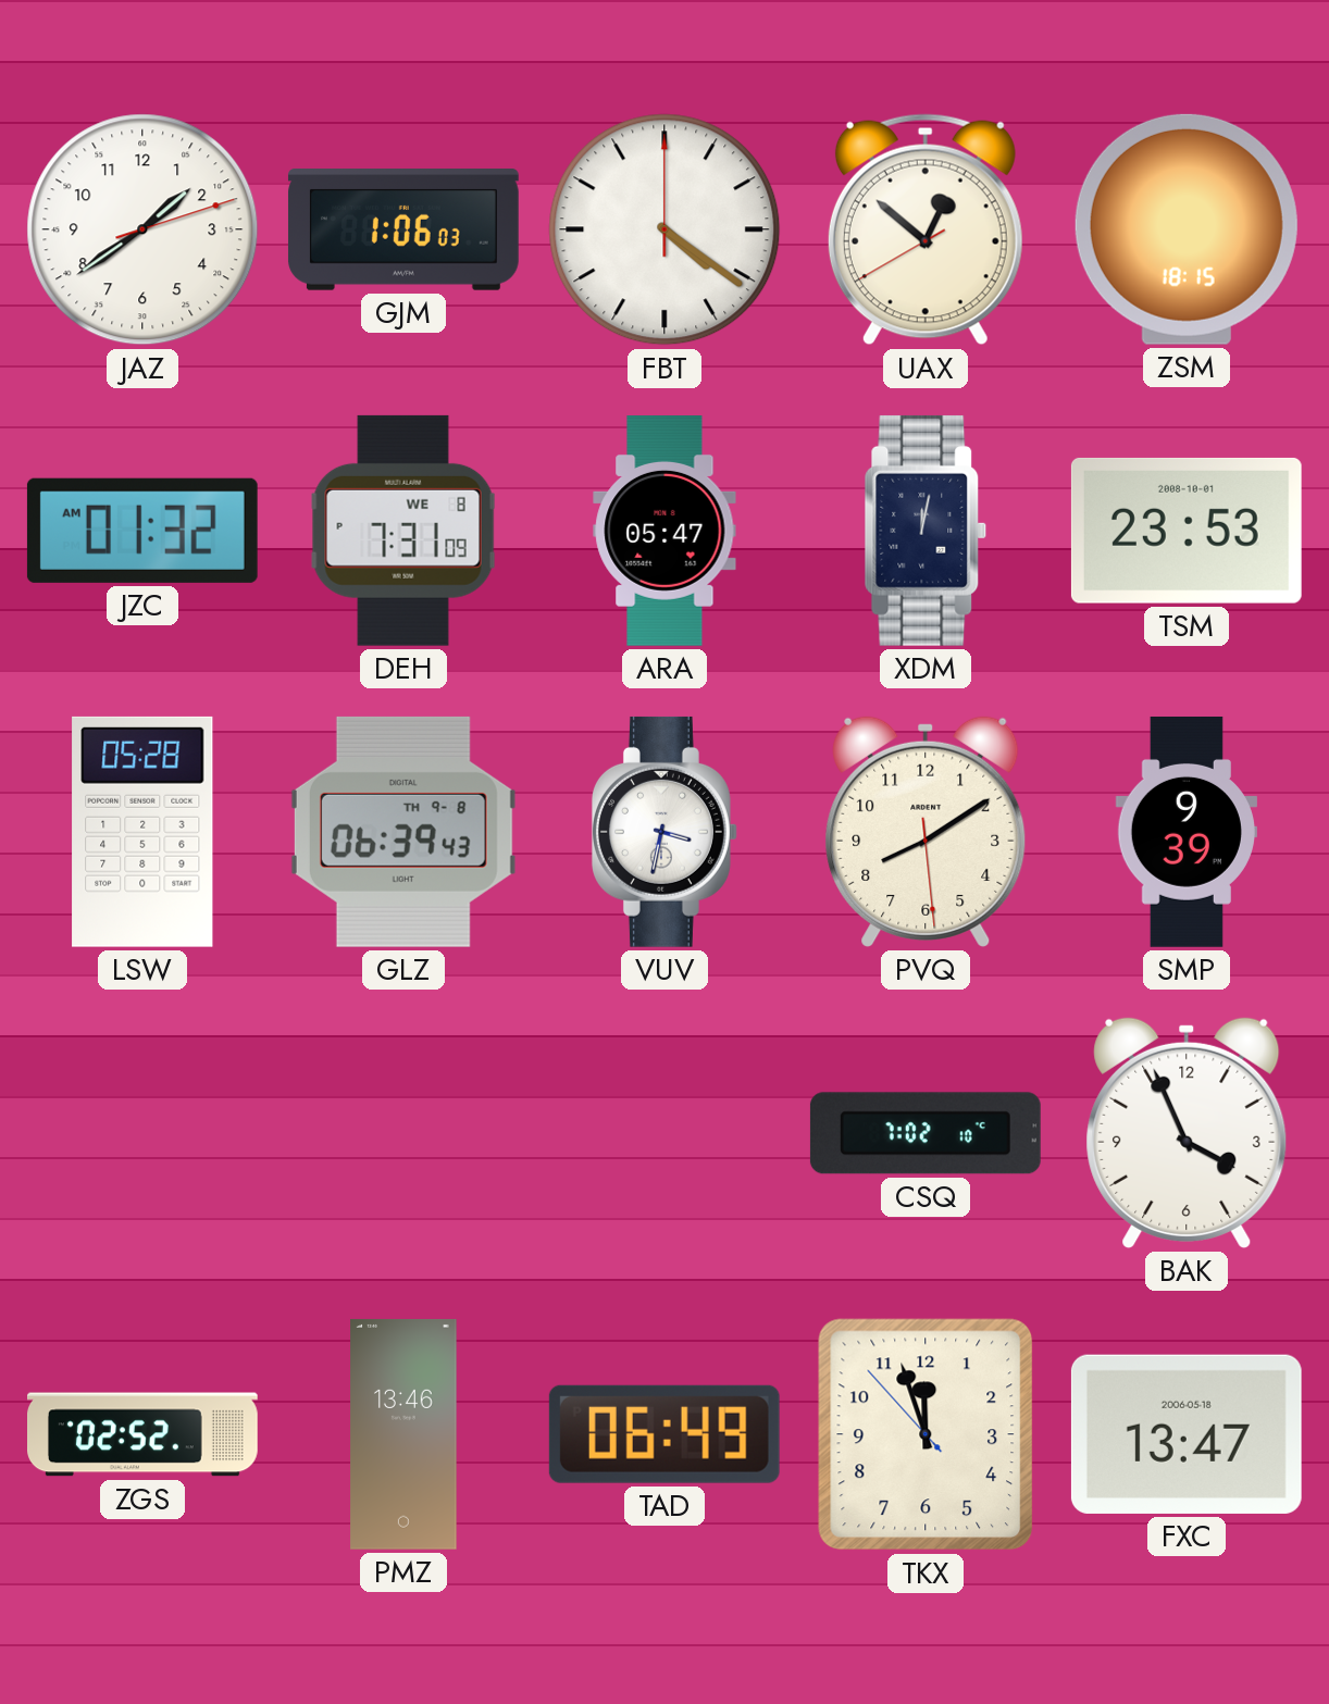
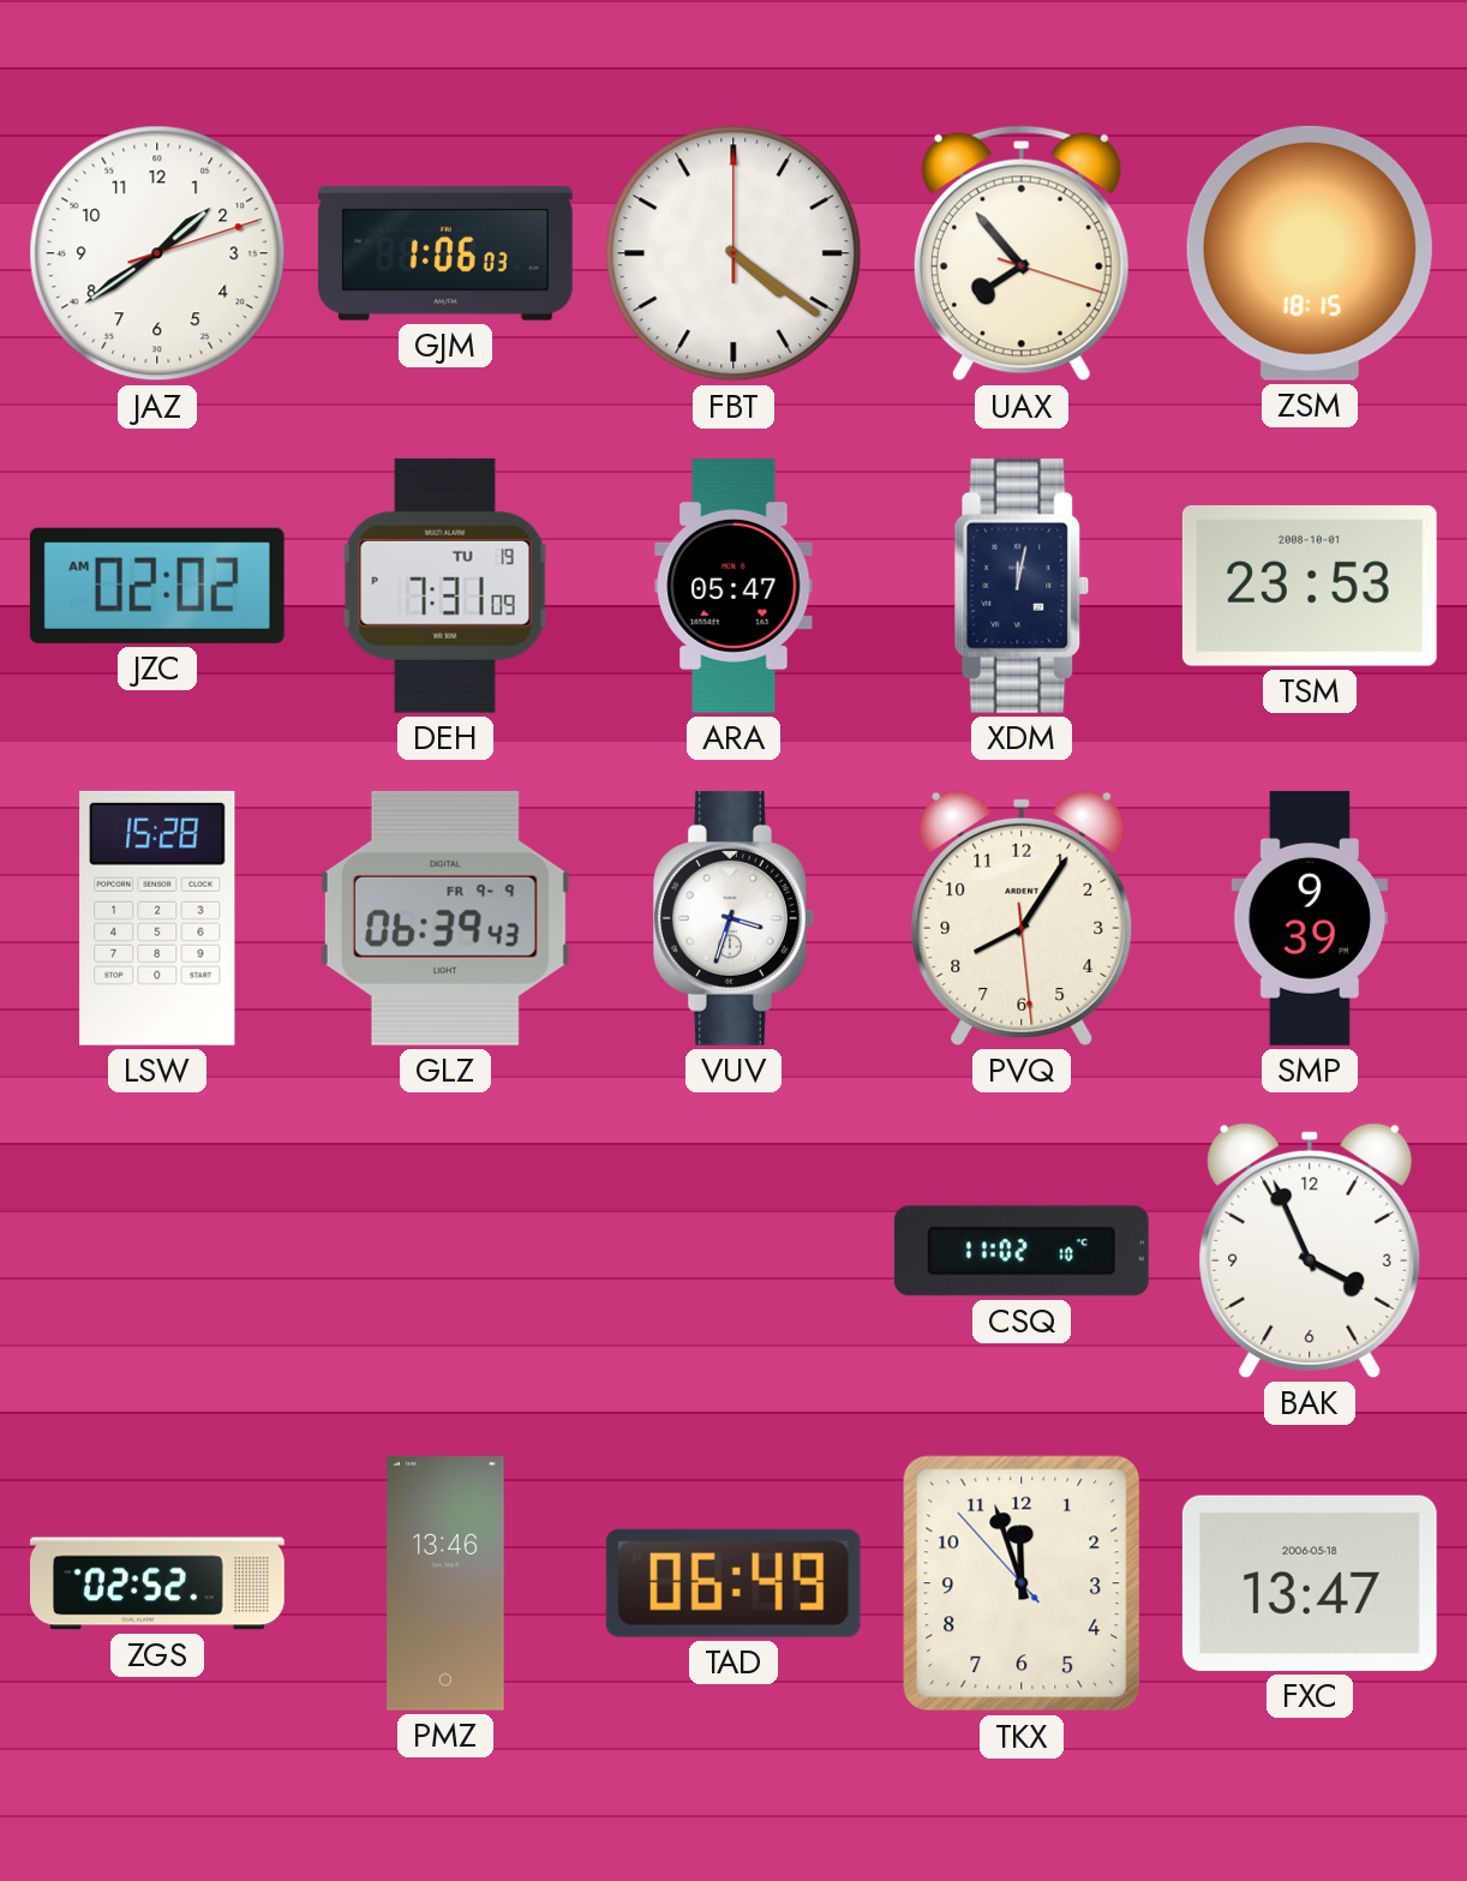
UAX: 12:51 -> 7:53
JZC: 01:32 -> 02:02
DEH date: WE 8 -> TU 19
LSW: 05:28 -> 15:28
GLZ date: TH 9-8 -> FR 9-9
VUV: 3:32 -> 3:33
PVQ: 8:09 -> 8:05
CSQ: 7:02 -> 11:02
